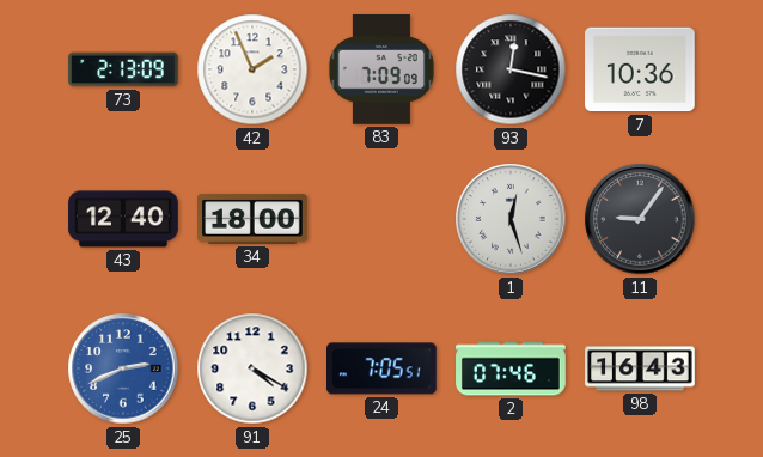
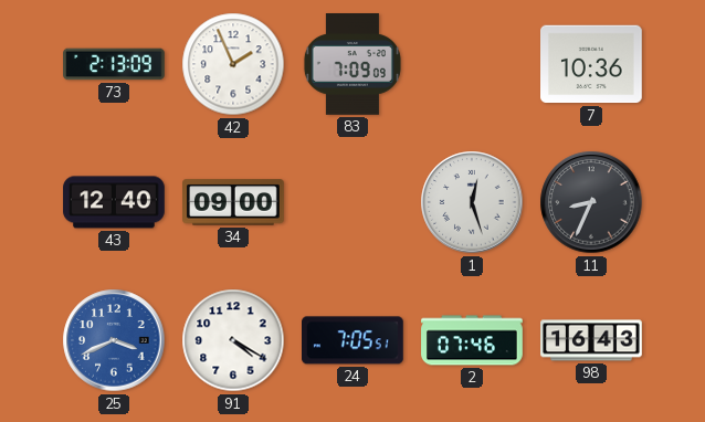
93: 12:17 -> none
34: 18:00 -> 09:00
11: 9:06 -> 8:34
25: 2:41 -> 3:41
